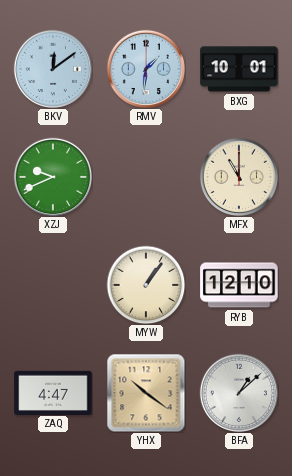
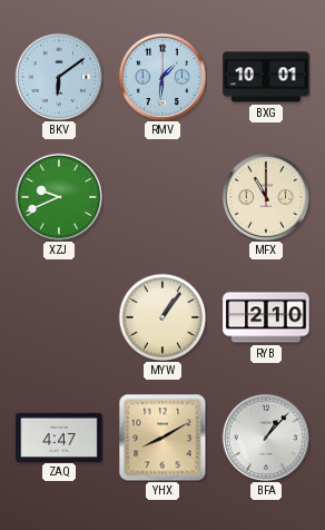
BKV: 12:09 -> 6:09
RYB: 12:10 -> 2:10
YHX: 10:21 -> 8:10
BFA: 1:08 -> 1:07
